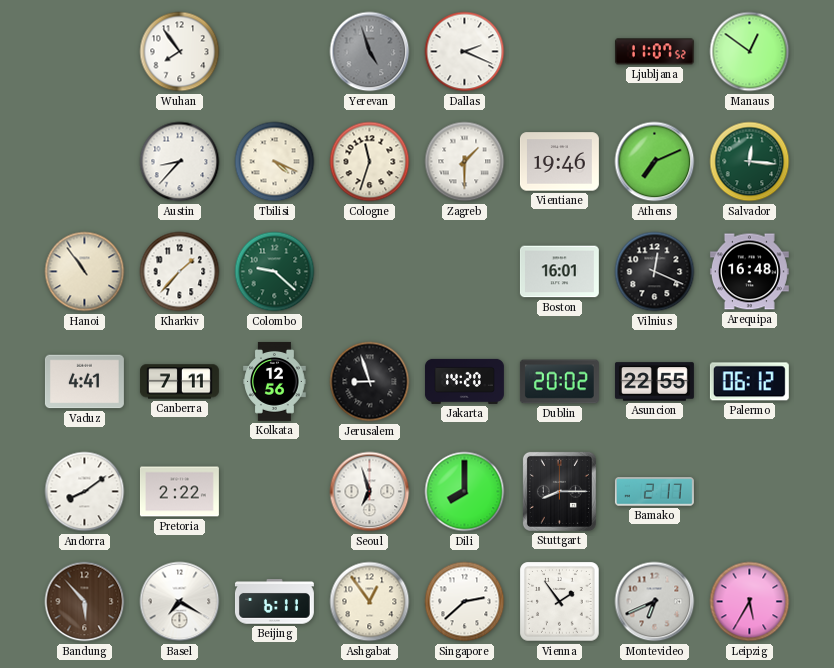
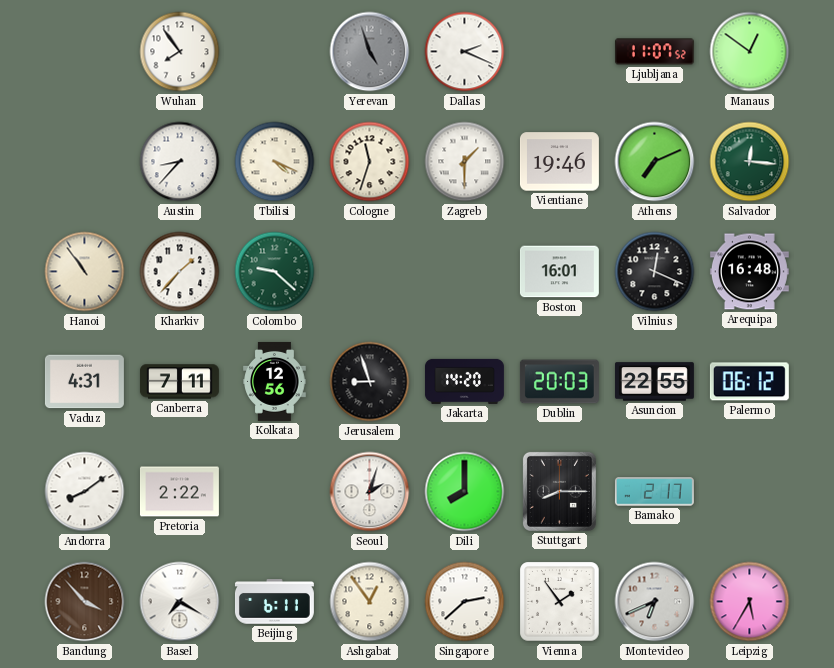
Vaduz: 4:41 -> 4:31
Dublin: 20:02 -> 20:03
Seoul: 6:57 -> 2:03
Bandung: 5:53 -> 3:53
